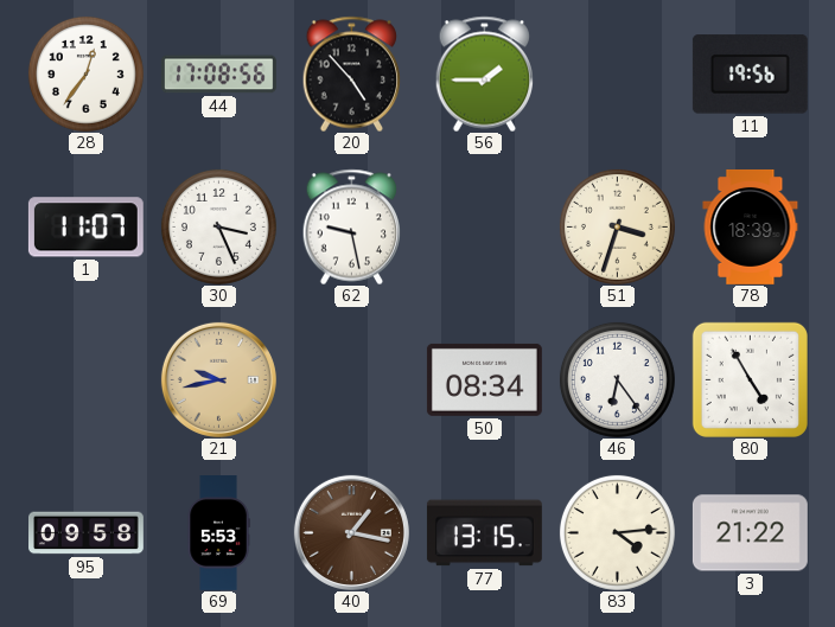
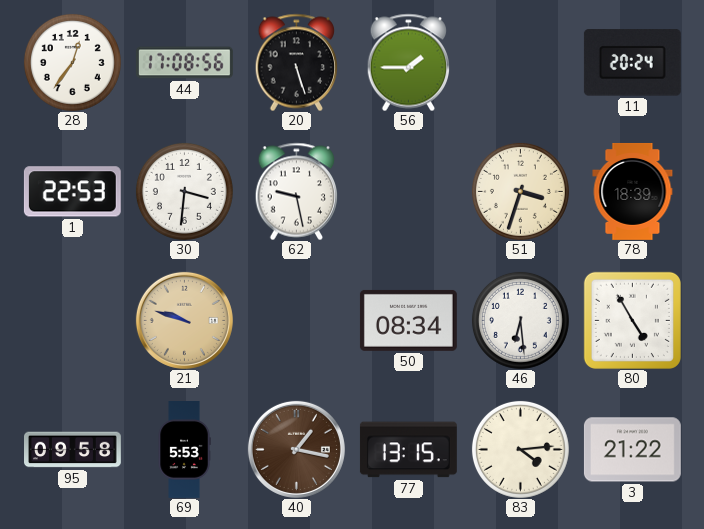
20: 4:53 -> 5:27
11: 19:56 -> 20:24
1: 11:07 -> 22:53
30: 3:26 -> 3:31
21: 9:43 -> 9:48
46: 6:24 -> 6:29
